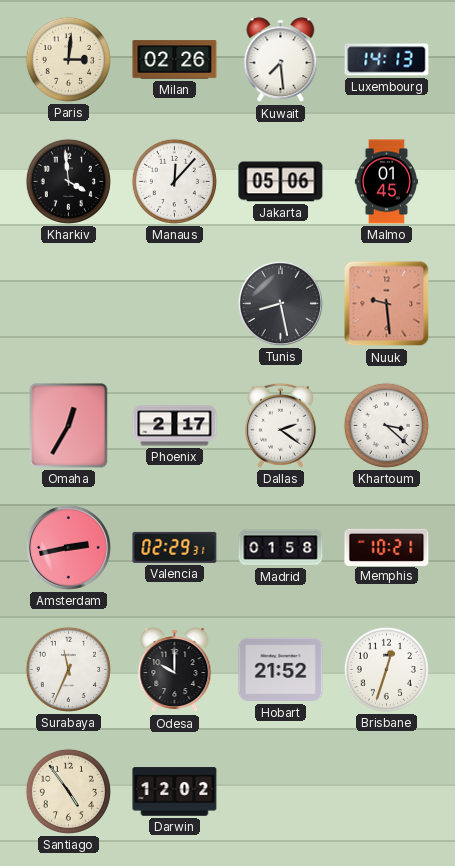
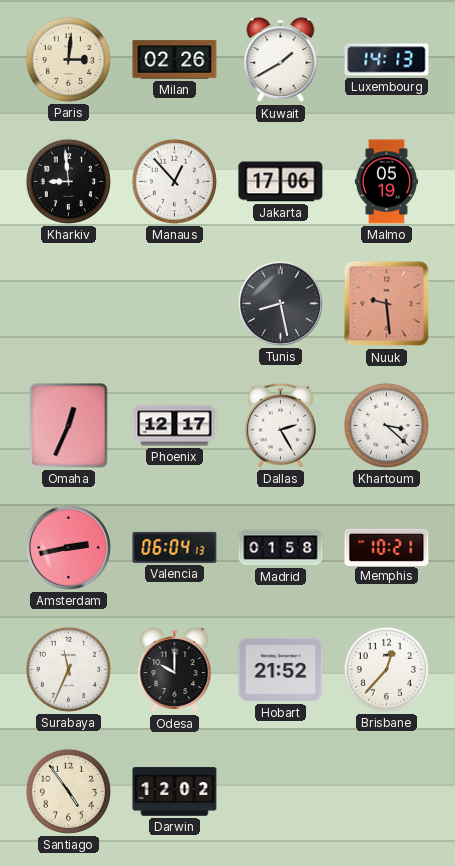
Kuwait: 7:29 -> 1:40
Kharkiv: 3:59 -> 8:59
Manaus: 12:07 -> 12:53
Jakarta: 05:06 -> 17:06
Malmo: 01:45 -> 05:19
Omaha: 12:35 -> 12:34
Phoenix: 2:17 -> 12:17
Dallas: 2:21 -> 2:25
Valencia: 02:29 -> 06:04
Brisbane: 12:33 -> 12:37
